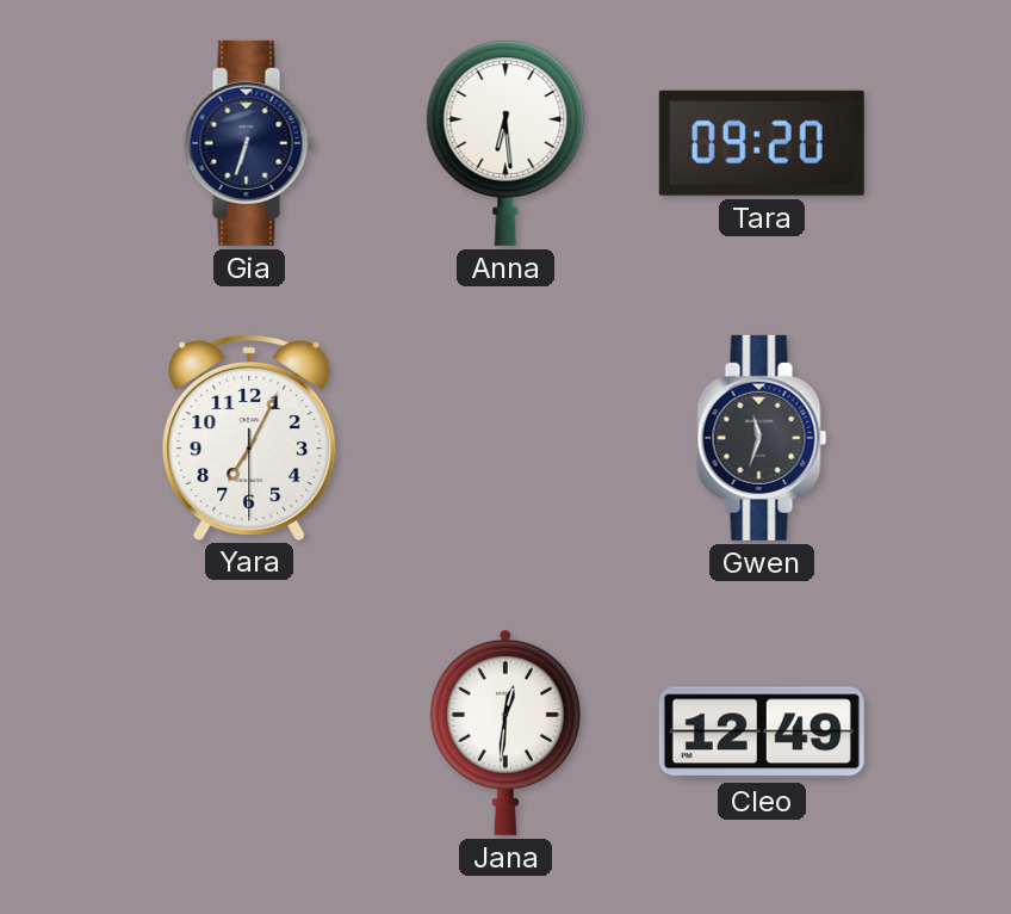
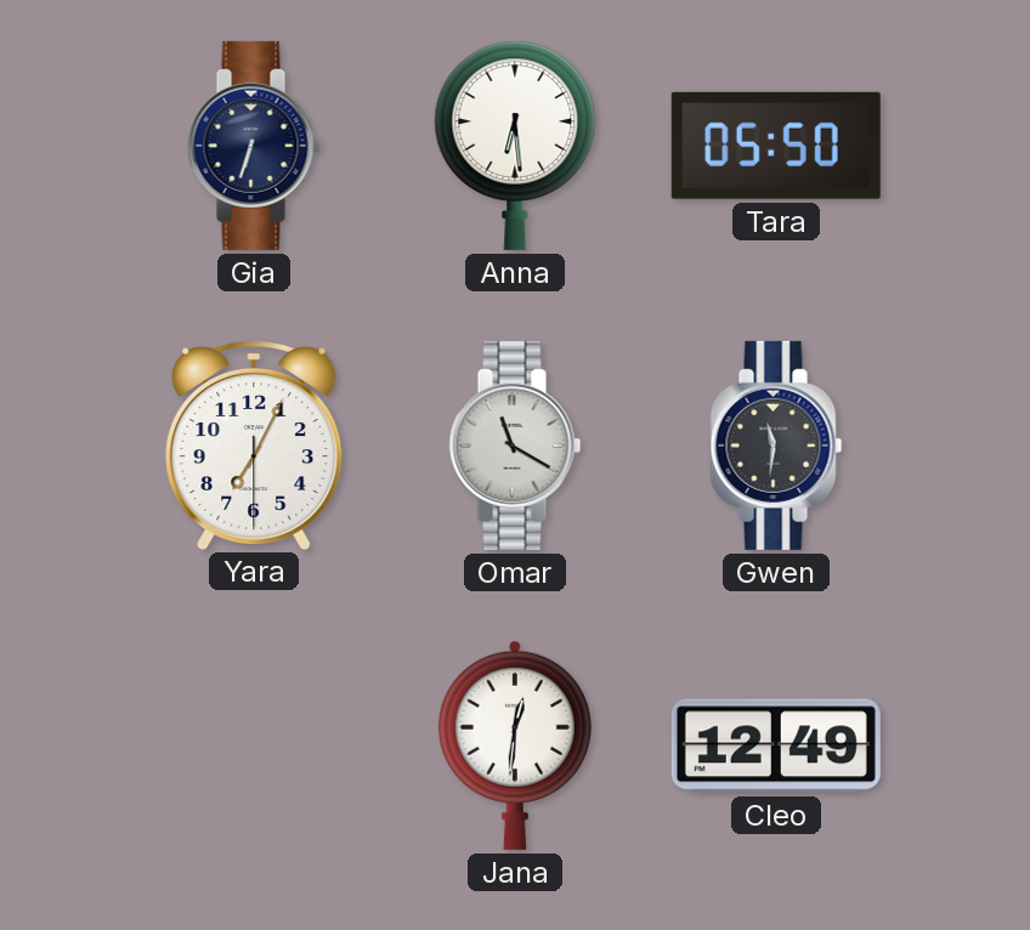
Tara: 09:20 -> 05:50
Omar: none -> 11:20
Gwen: 11:33 -> 11:31
